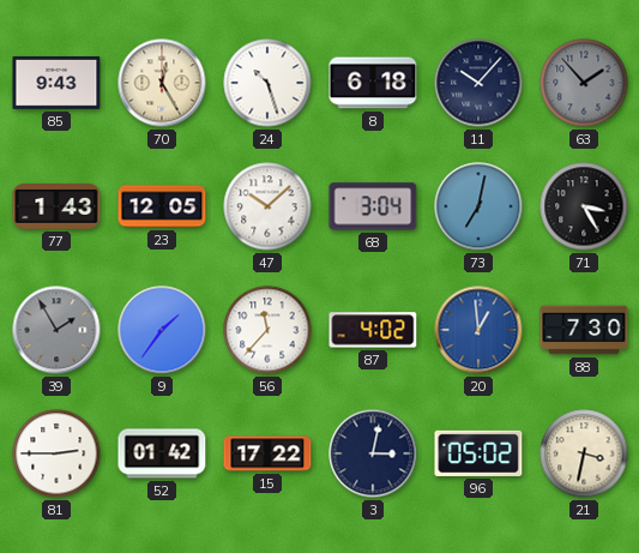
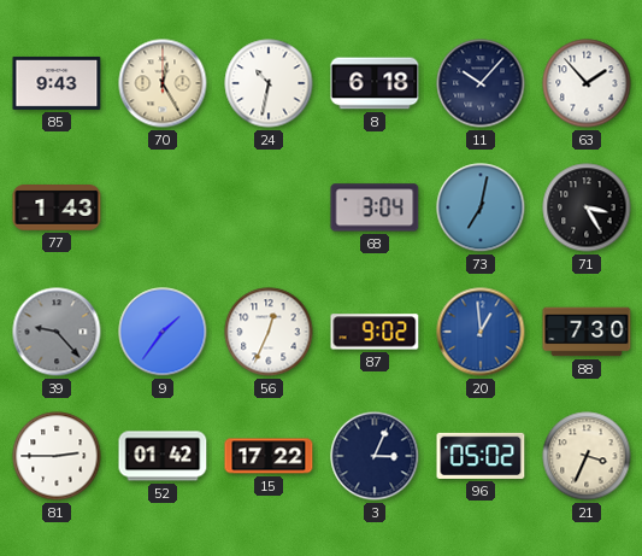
24: 10:27 -> 10:32
63 dial: grey -> white
23: 12:05 -> none
47: 10:08 -> none
39: 1:55 -> 9:23
56: 11:37 -> 12:34
87: 4:02 -> 9:02
3: 3:02 -> 3:04
21: 3:32 -> 3:34
